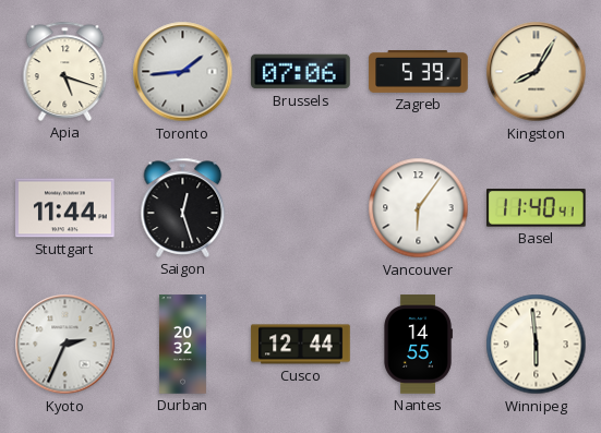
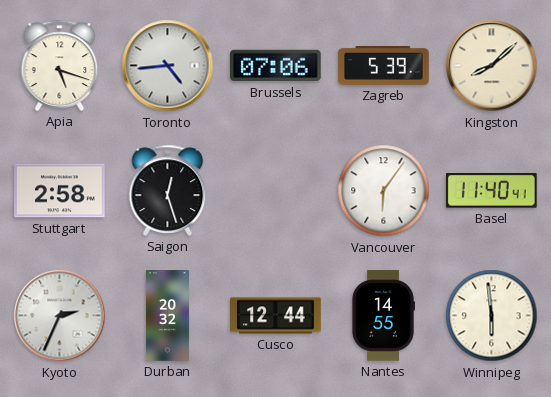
Toronto: 1:44 -> 4:44
Kingston: 8:05 -> 8:08
Stuttgart: 11:44 -> 2:58
